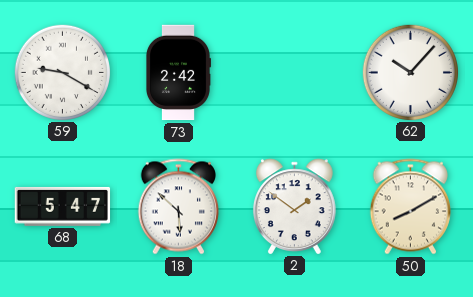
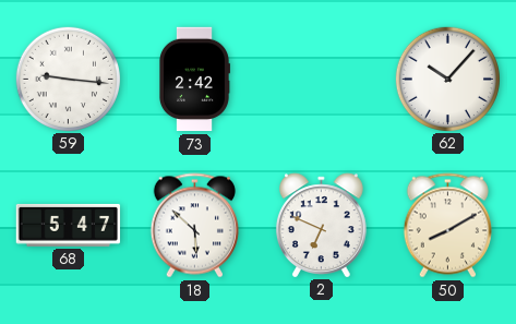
59: 9:20 -> 9:16
2: 1:51 -> 6:49
